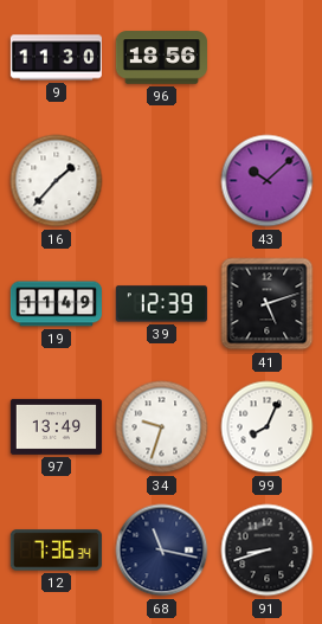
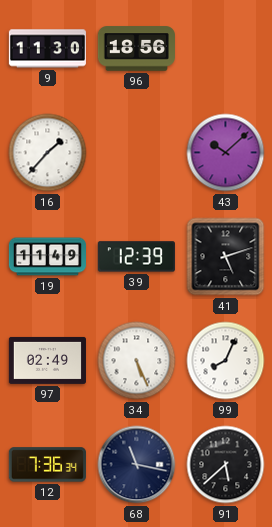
97: 13:49 -> 02:49
34: 9:33 -> 5:26
91: 8:42 -> 5:38
